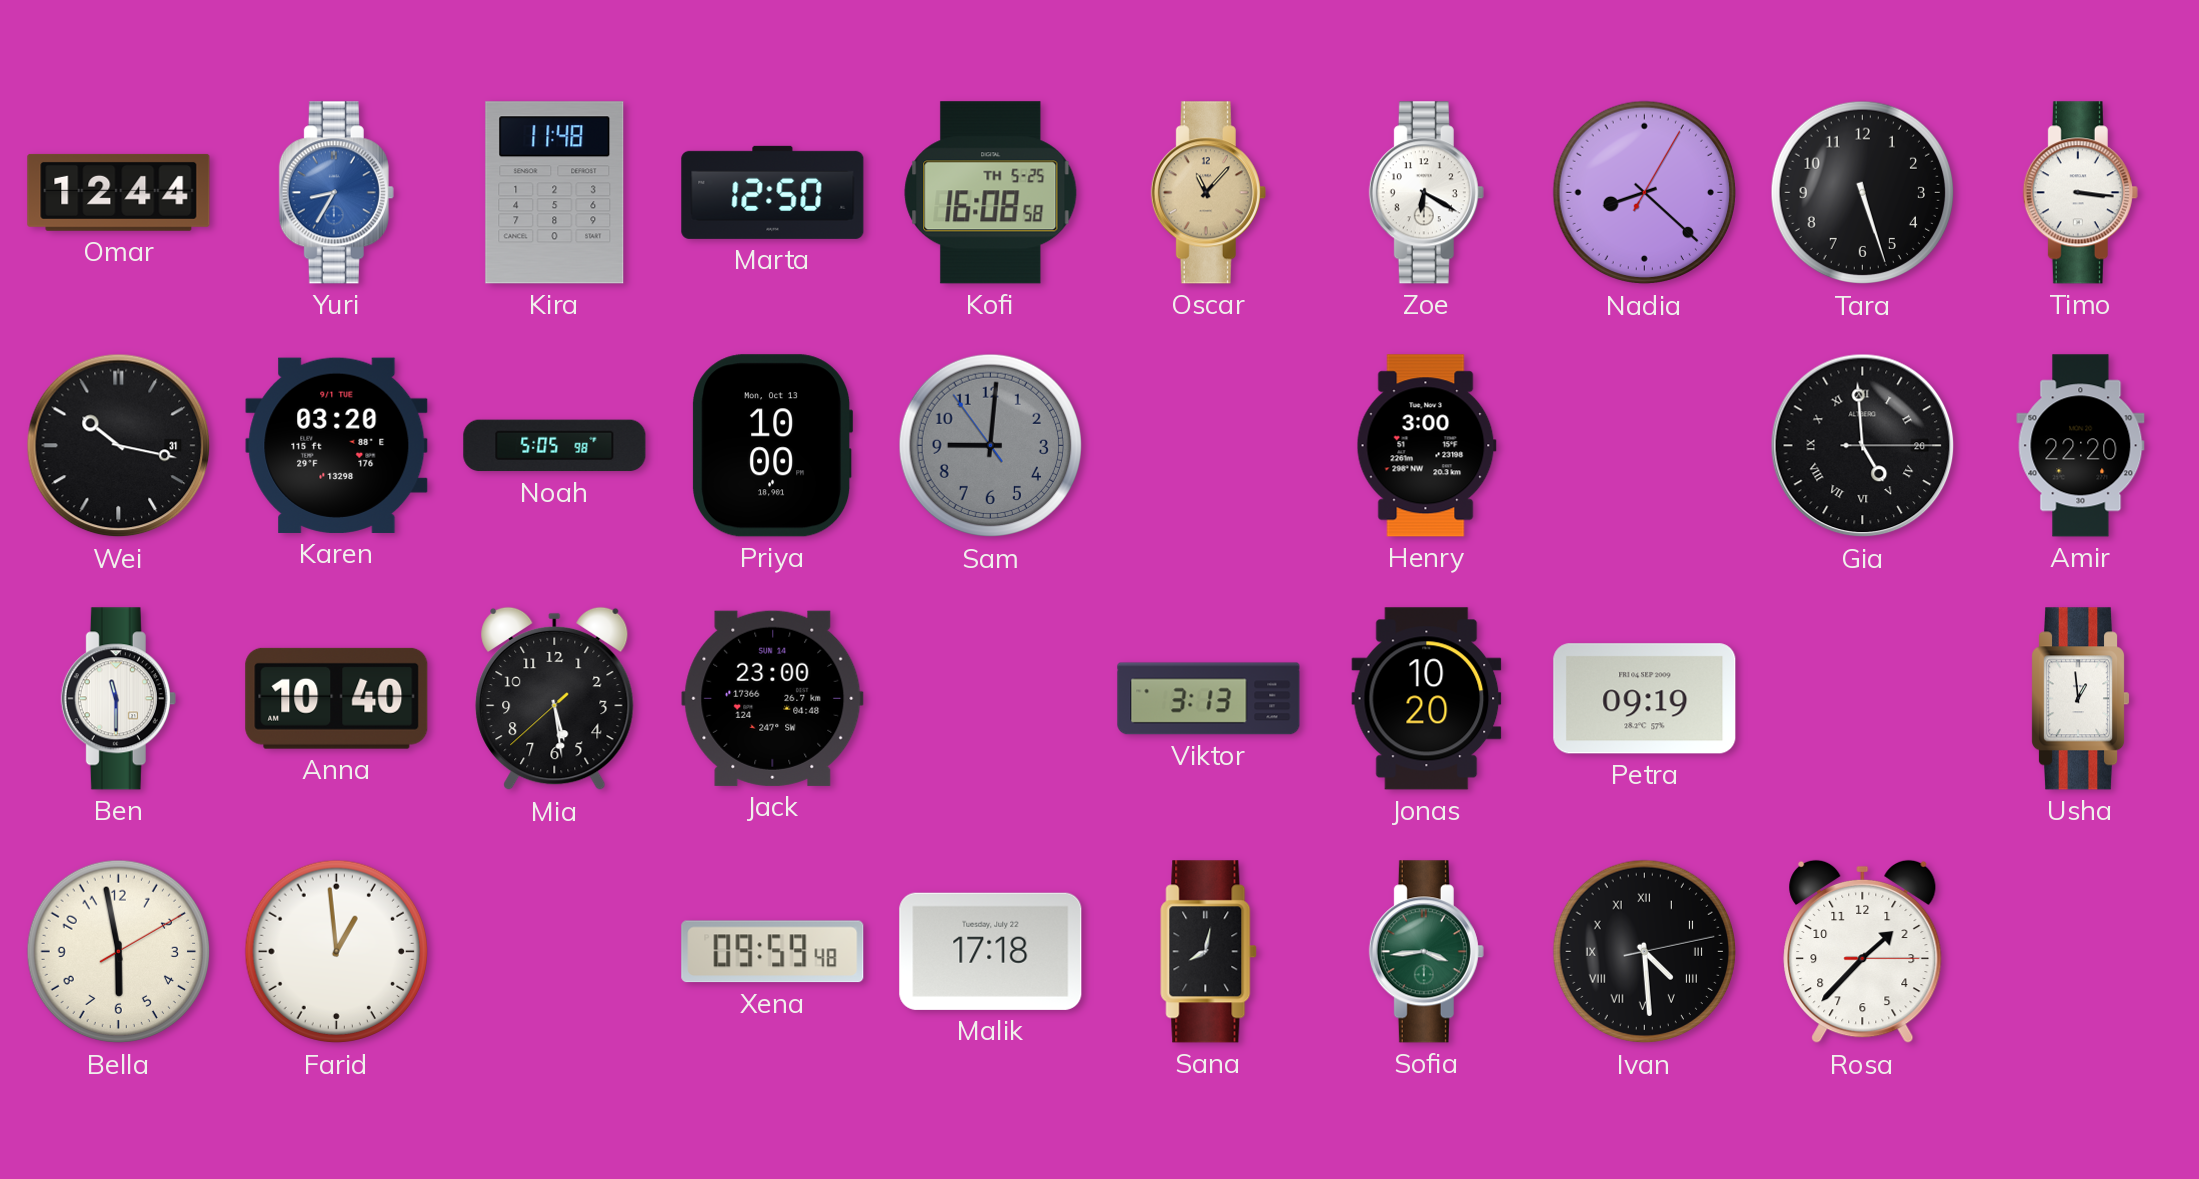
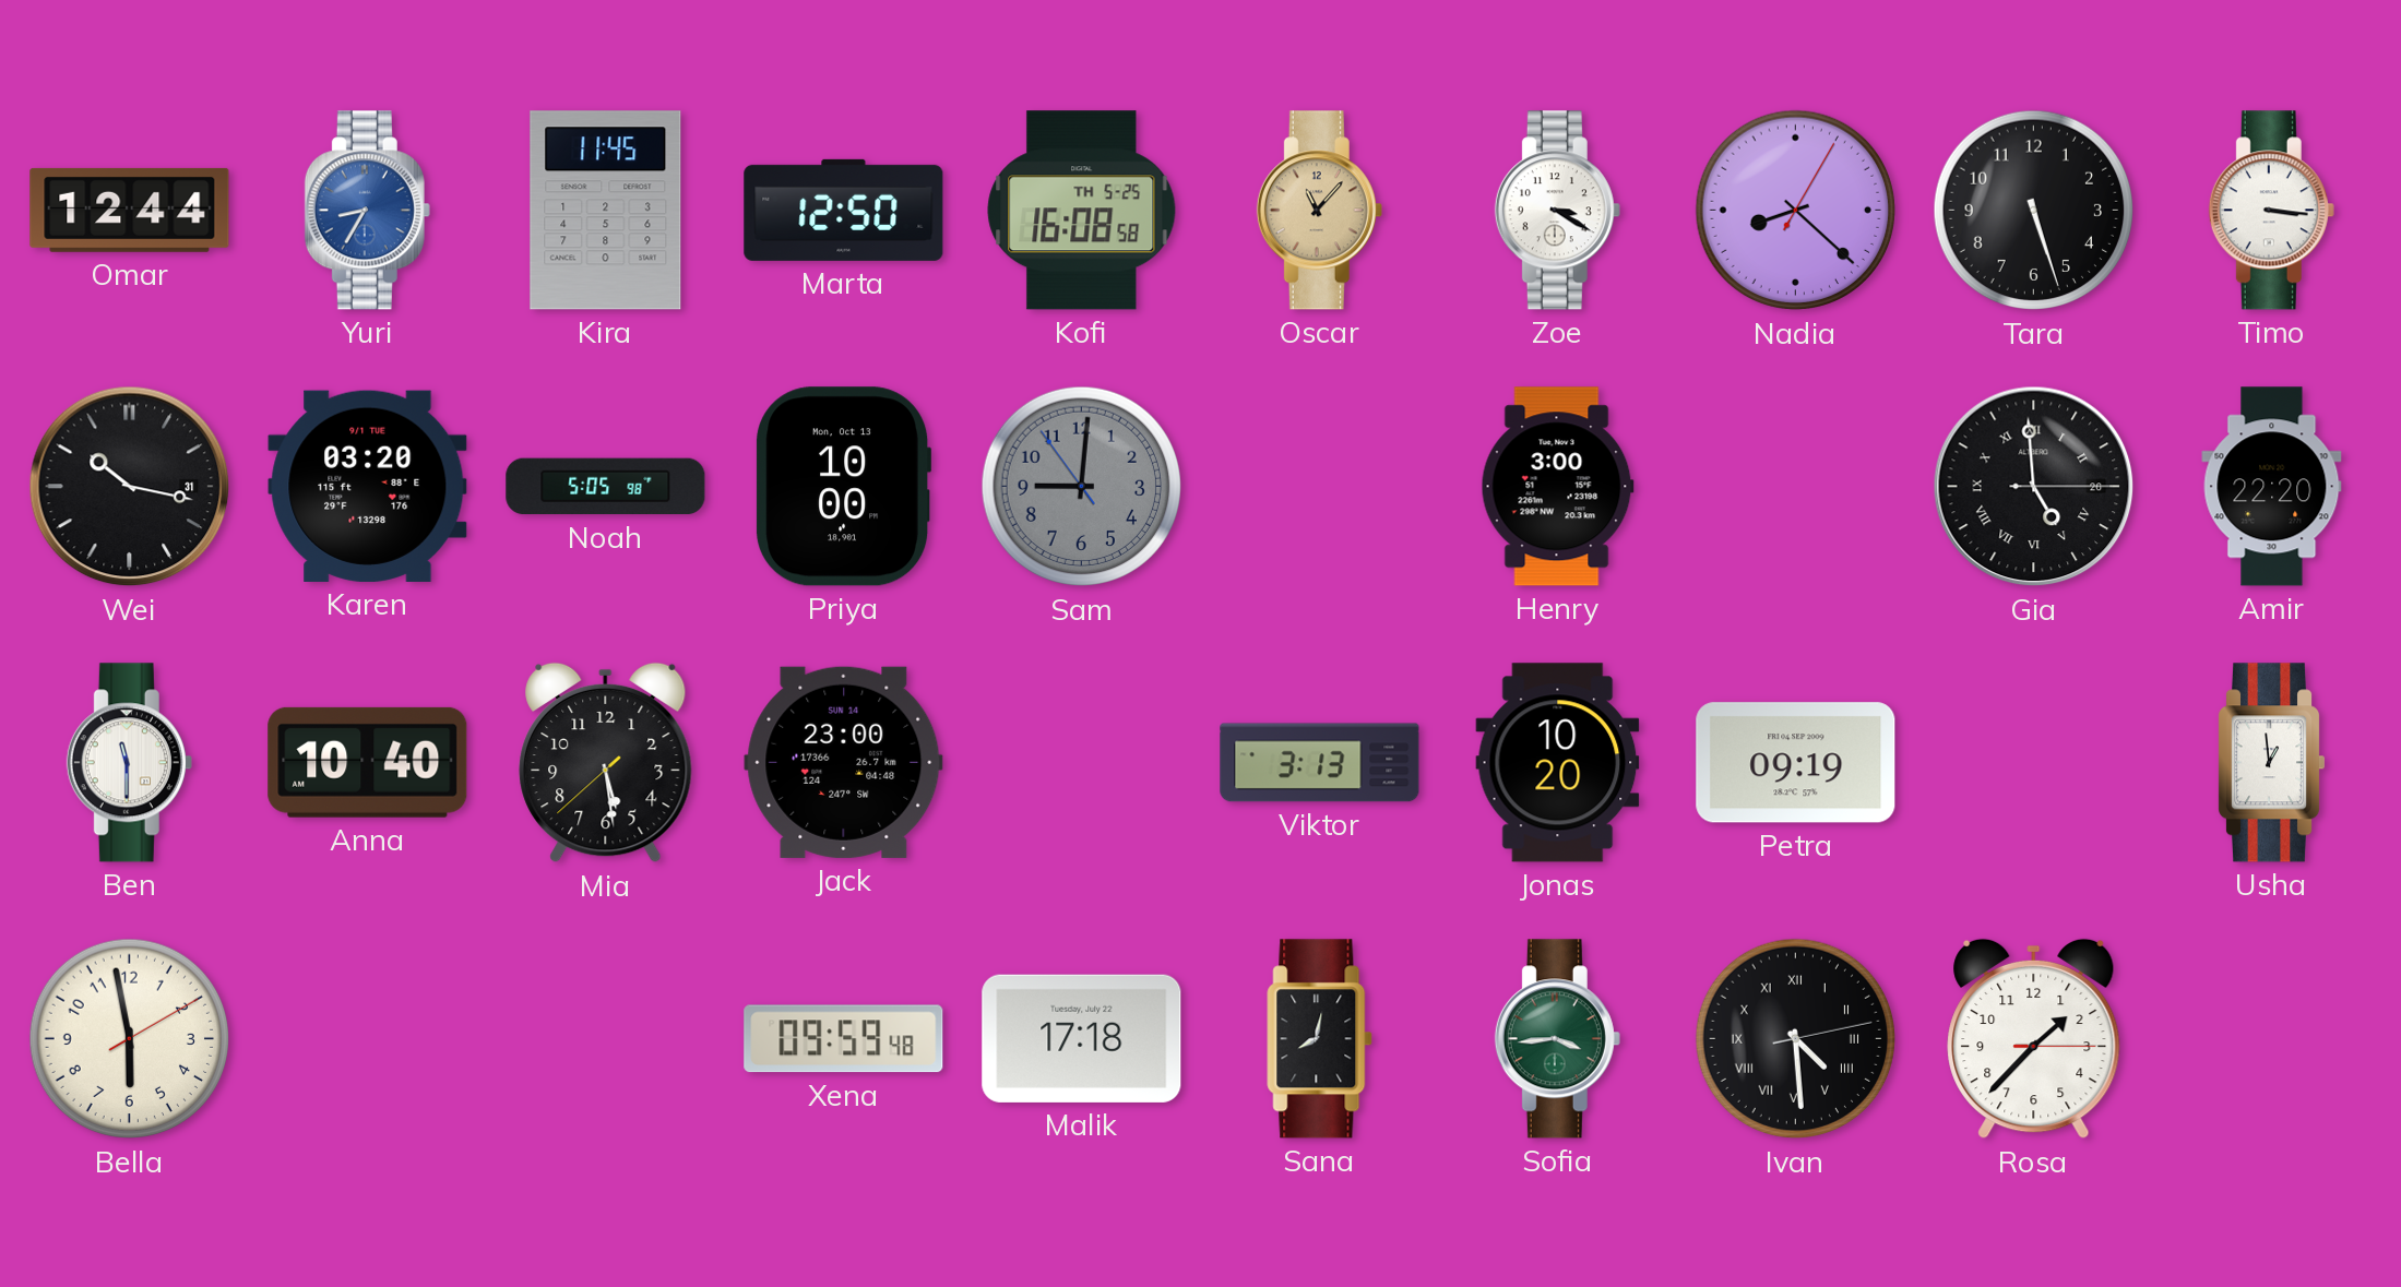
Kira: 11:48 -> 11:45
Zoe: 6:20 -> 3:20
Farid: 12:59 -> none
